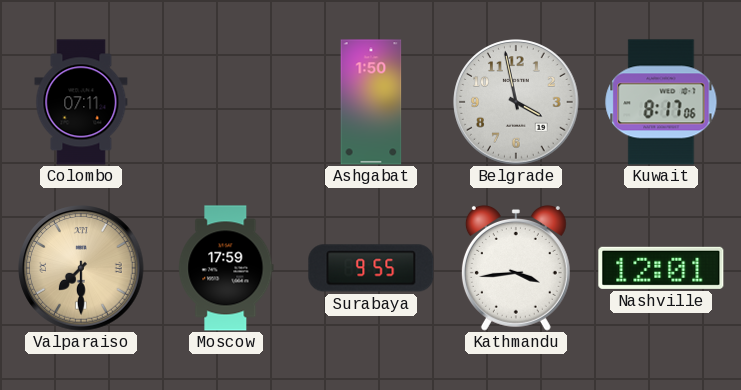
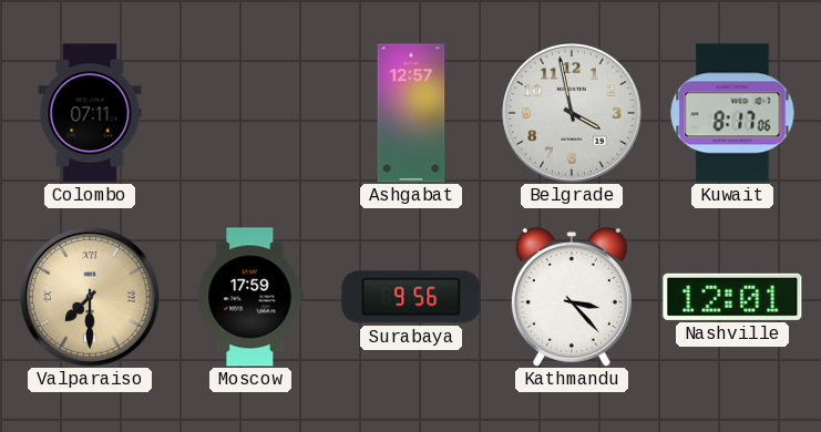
Ashgabat: 1:50 -> 12:57
Surabaya: 9:55 -> 9:56
Kathmandu: 3:44 -> 3:23
